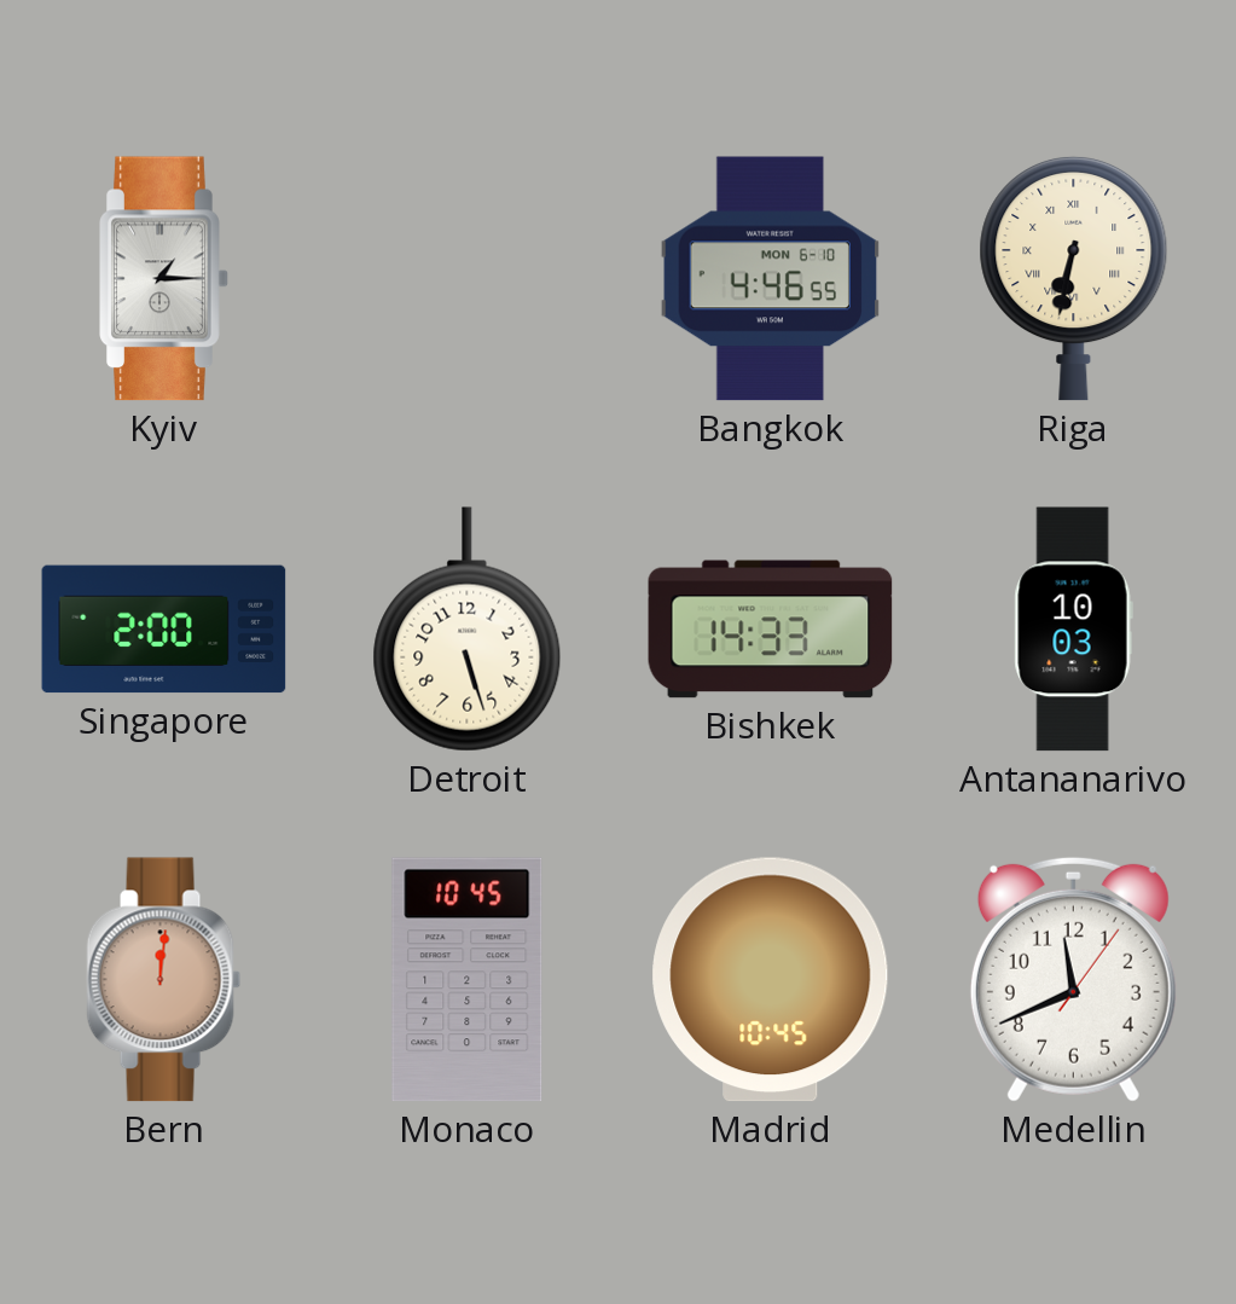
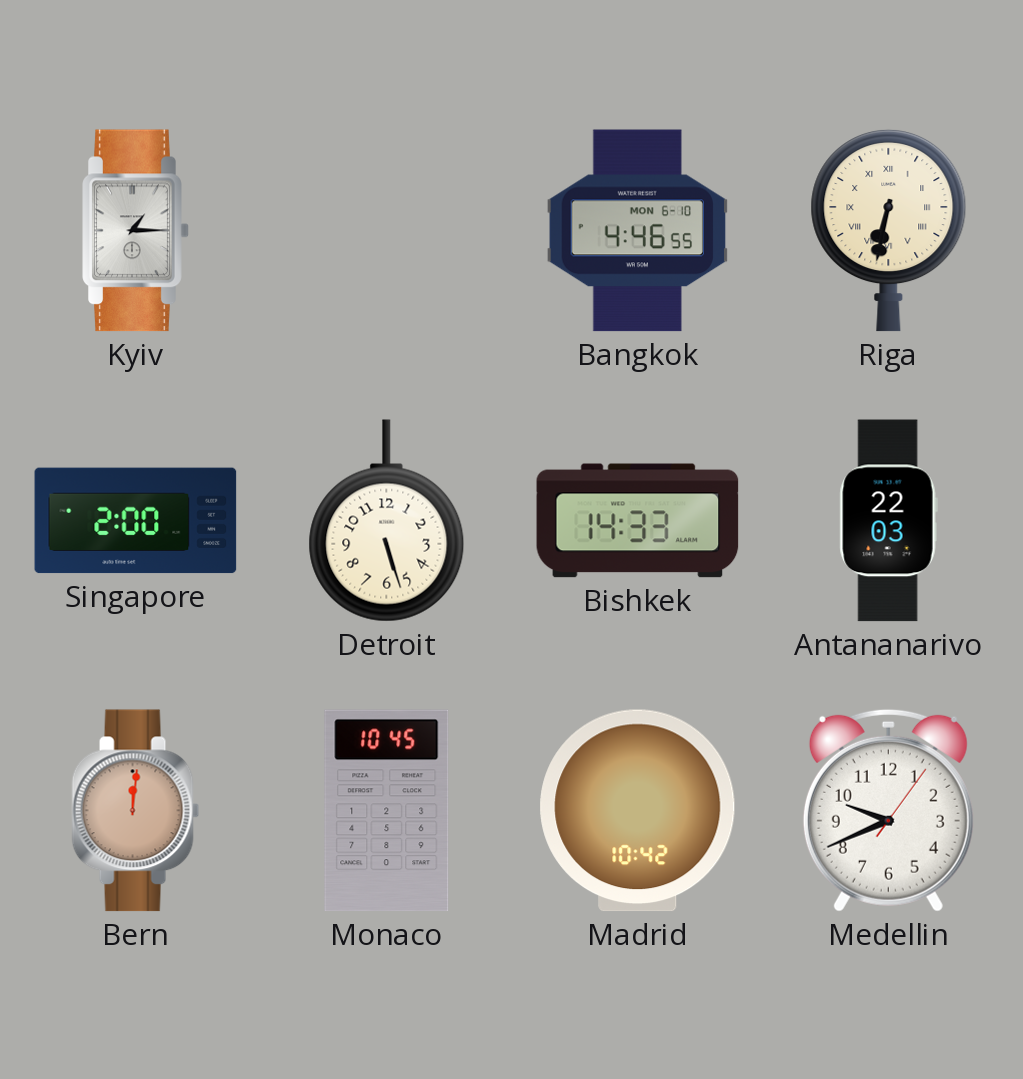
Antananarivo: 10:03 -> 22:03
Madrid: 10:45 -> 10:42
Medellin: 11:41 -> 9:41
